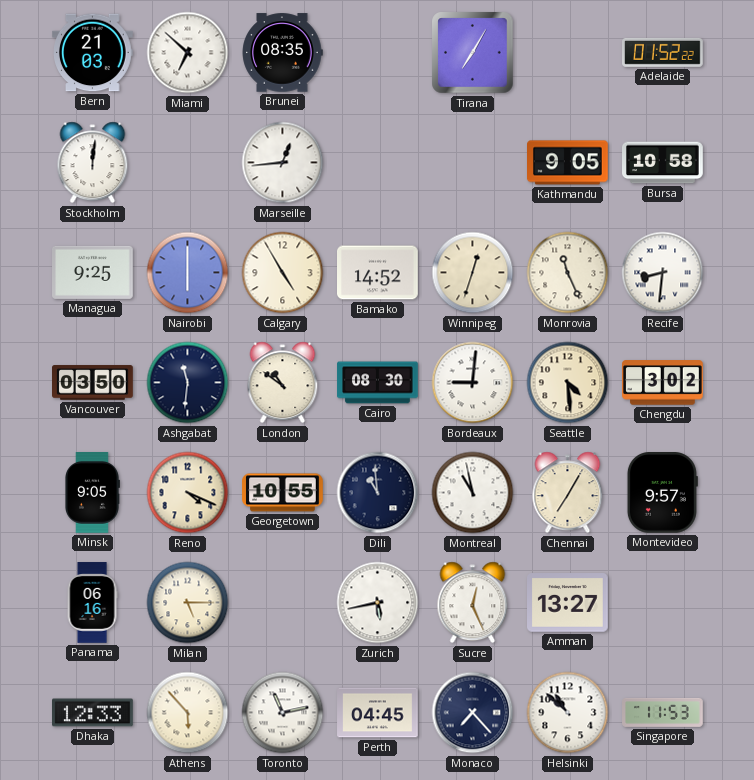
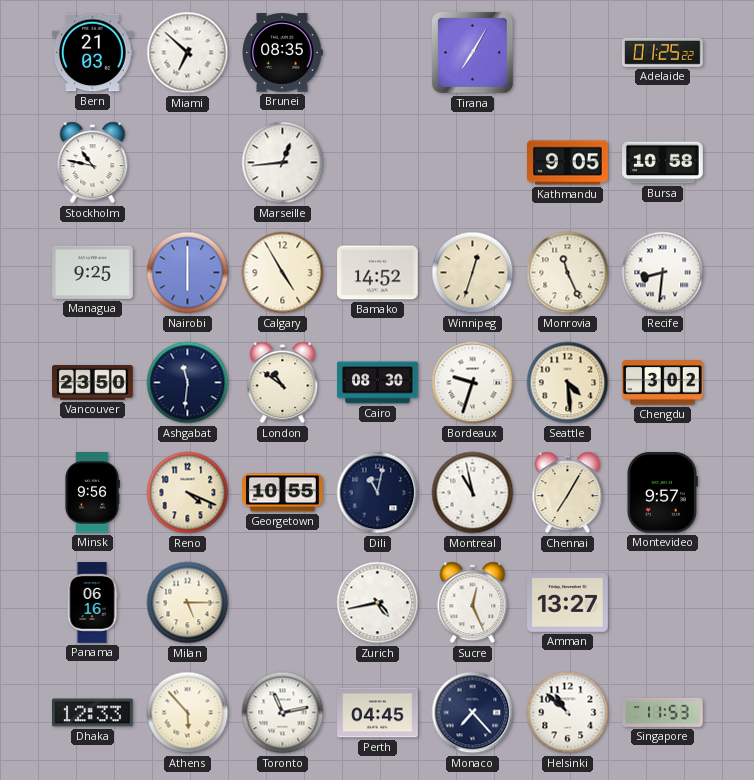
Adelaide: 01:52 -> 01:25
Stockholm: 12:01 -> 10:47
Vancouver: 03:50 -> 23:50
Bordeaux: 9:01 -> 9:33
Minsk: 9:05 -> 9:56
Dili: 10:59 -> 11:02
Zurich: 5:43 -> 4:43
